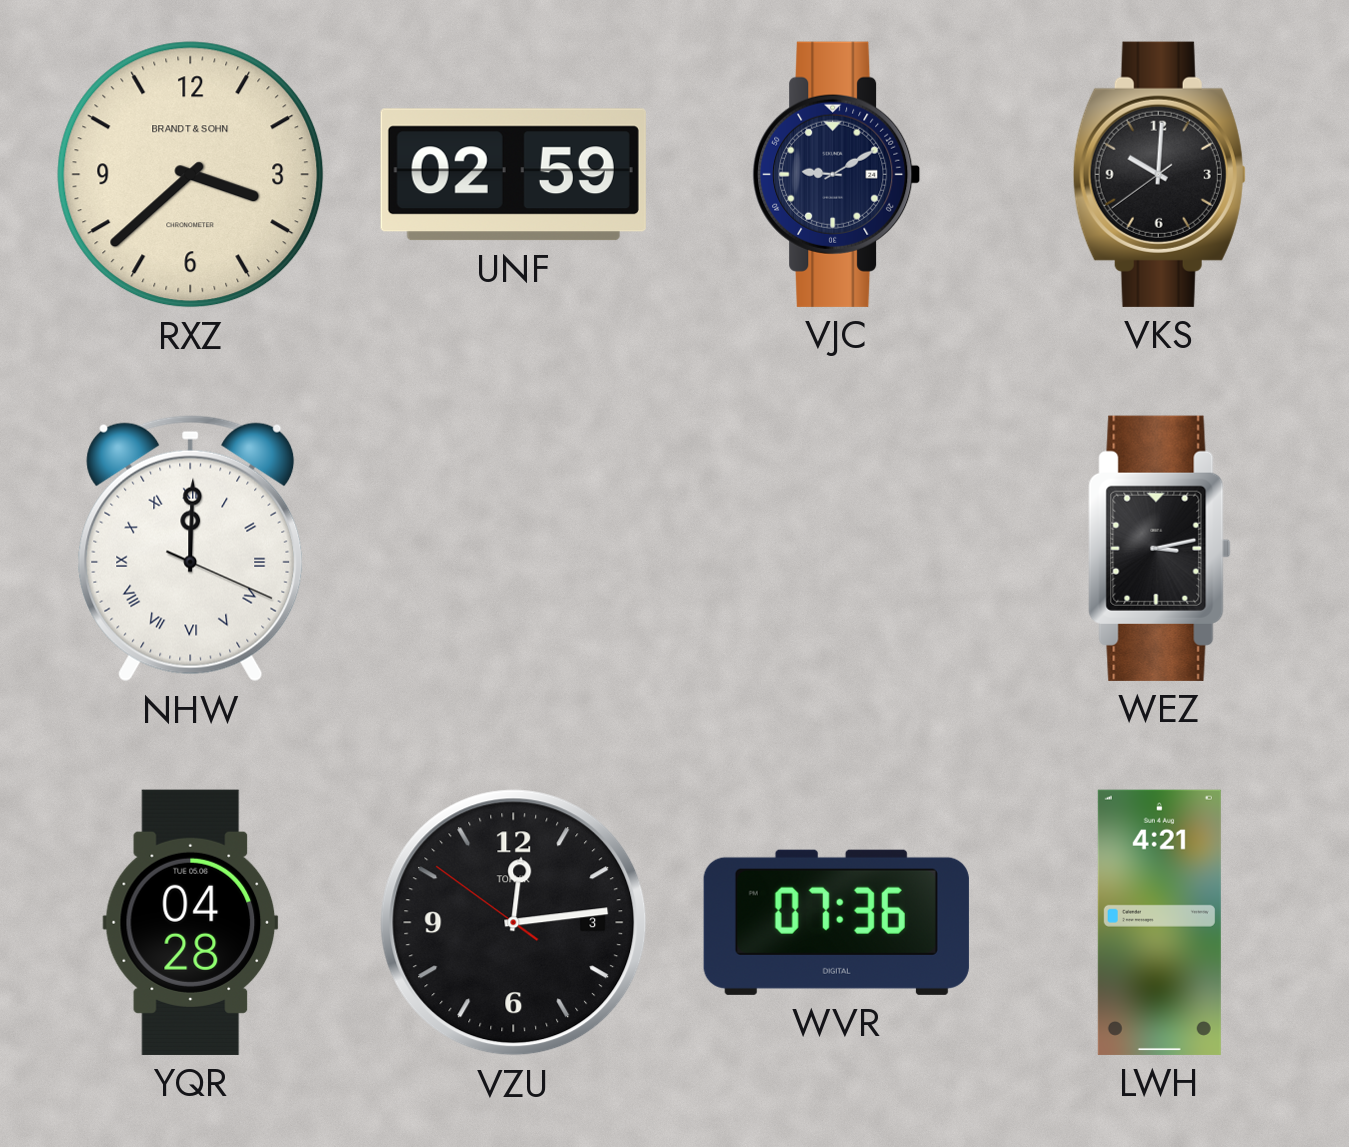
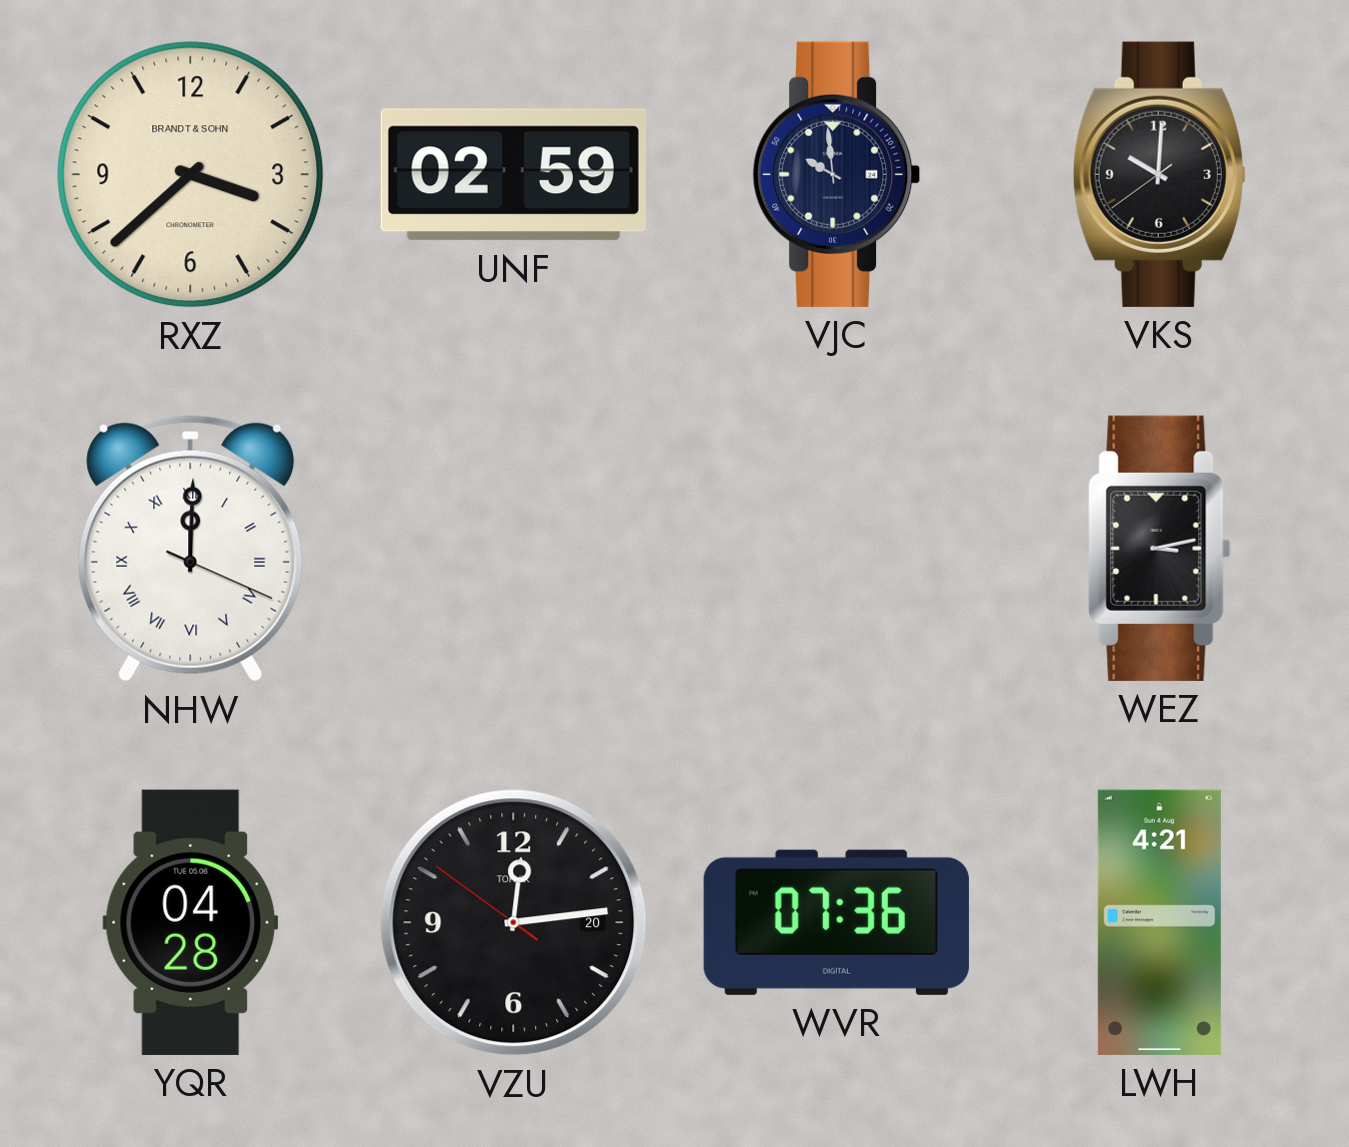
VJC: 9:10 -> 9:59
VZU date: 3 -> 20
